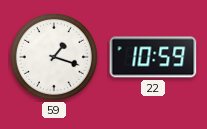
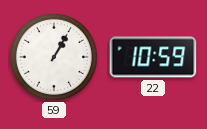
59: 1:18 -> 1:05
